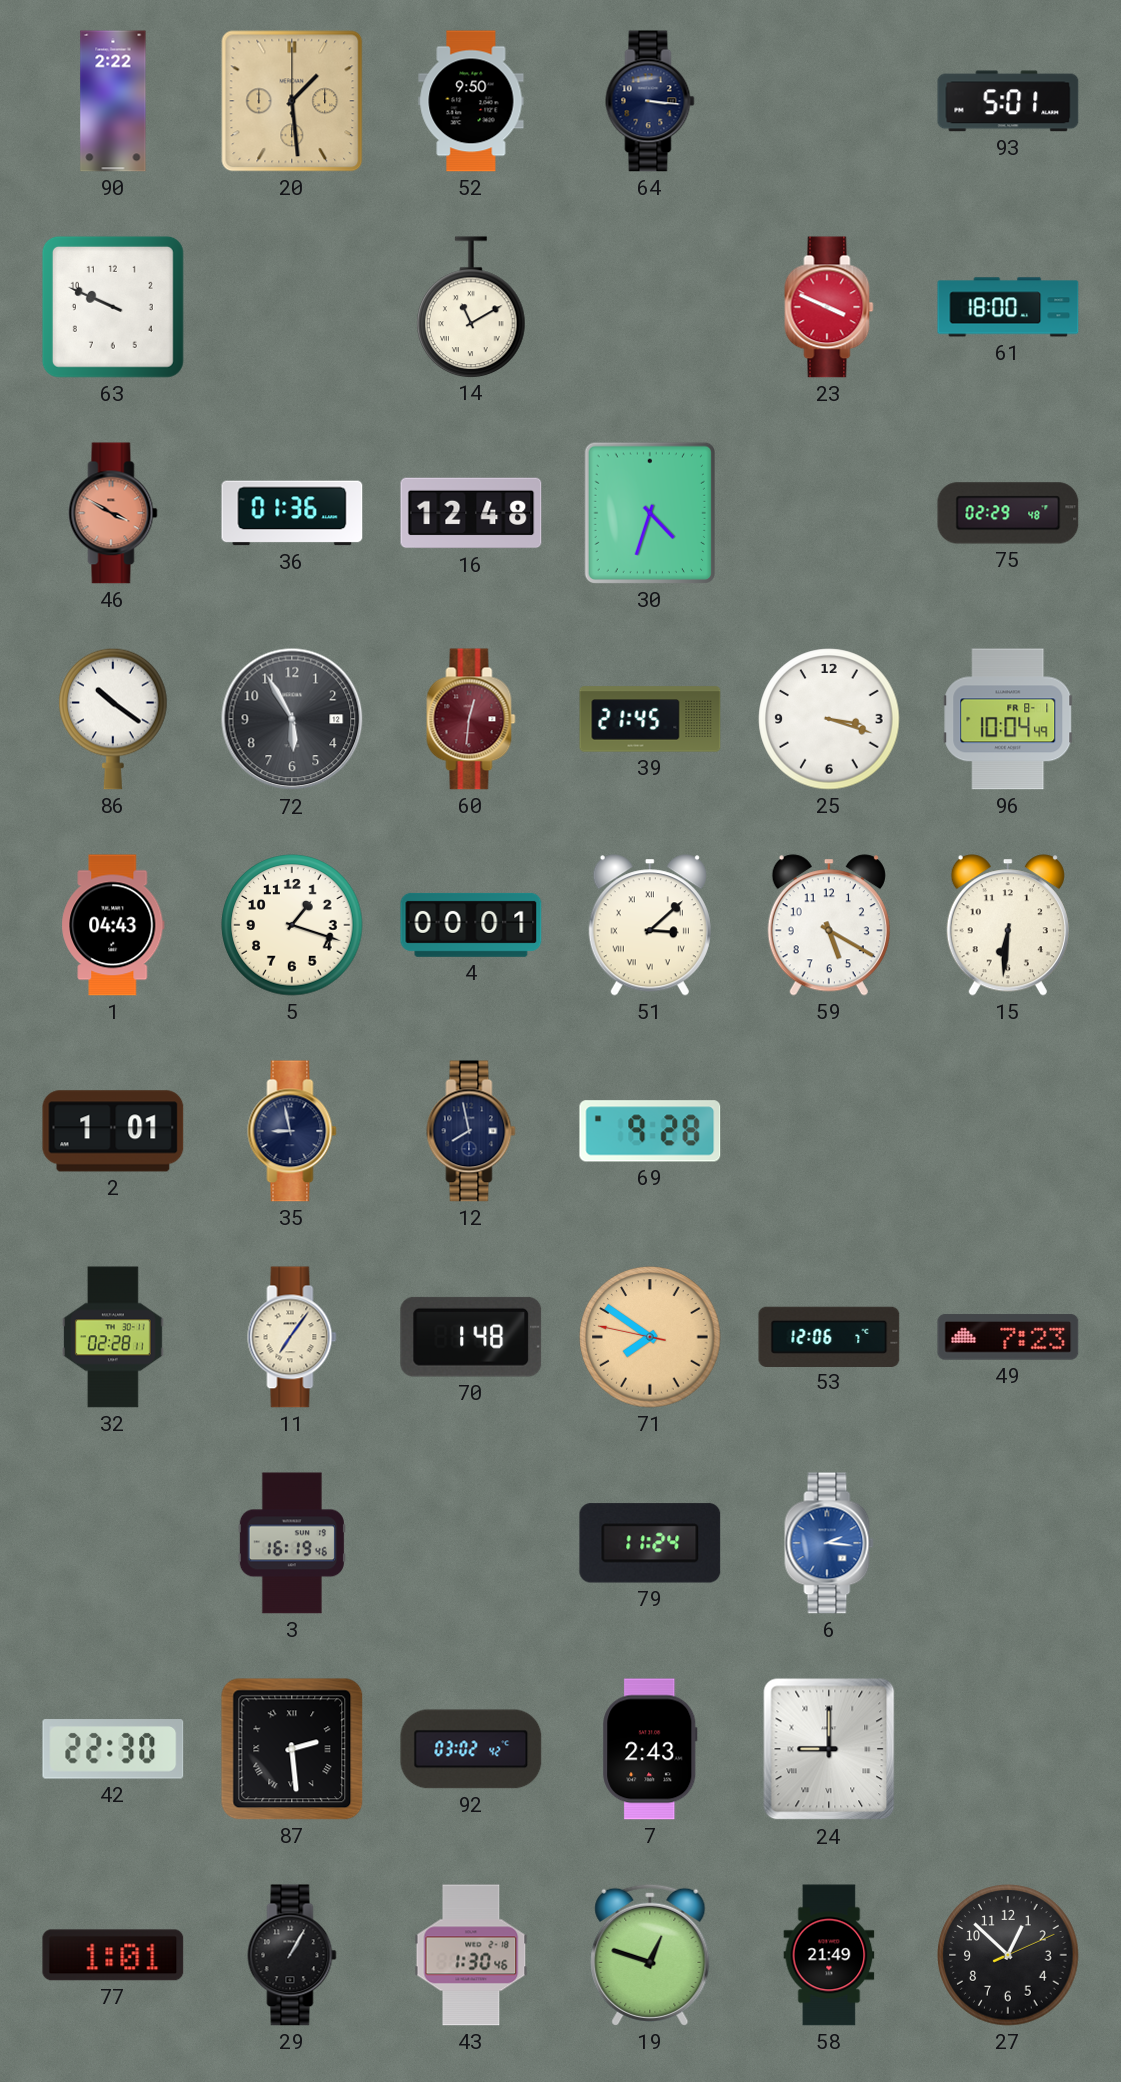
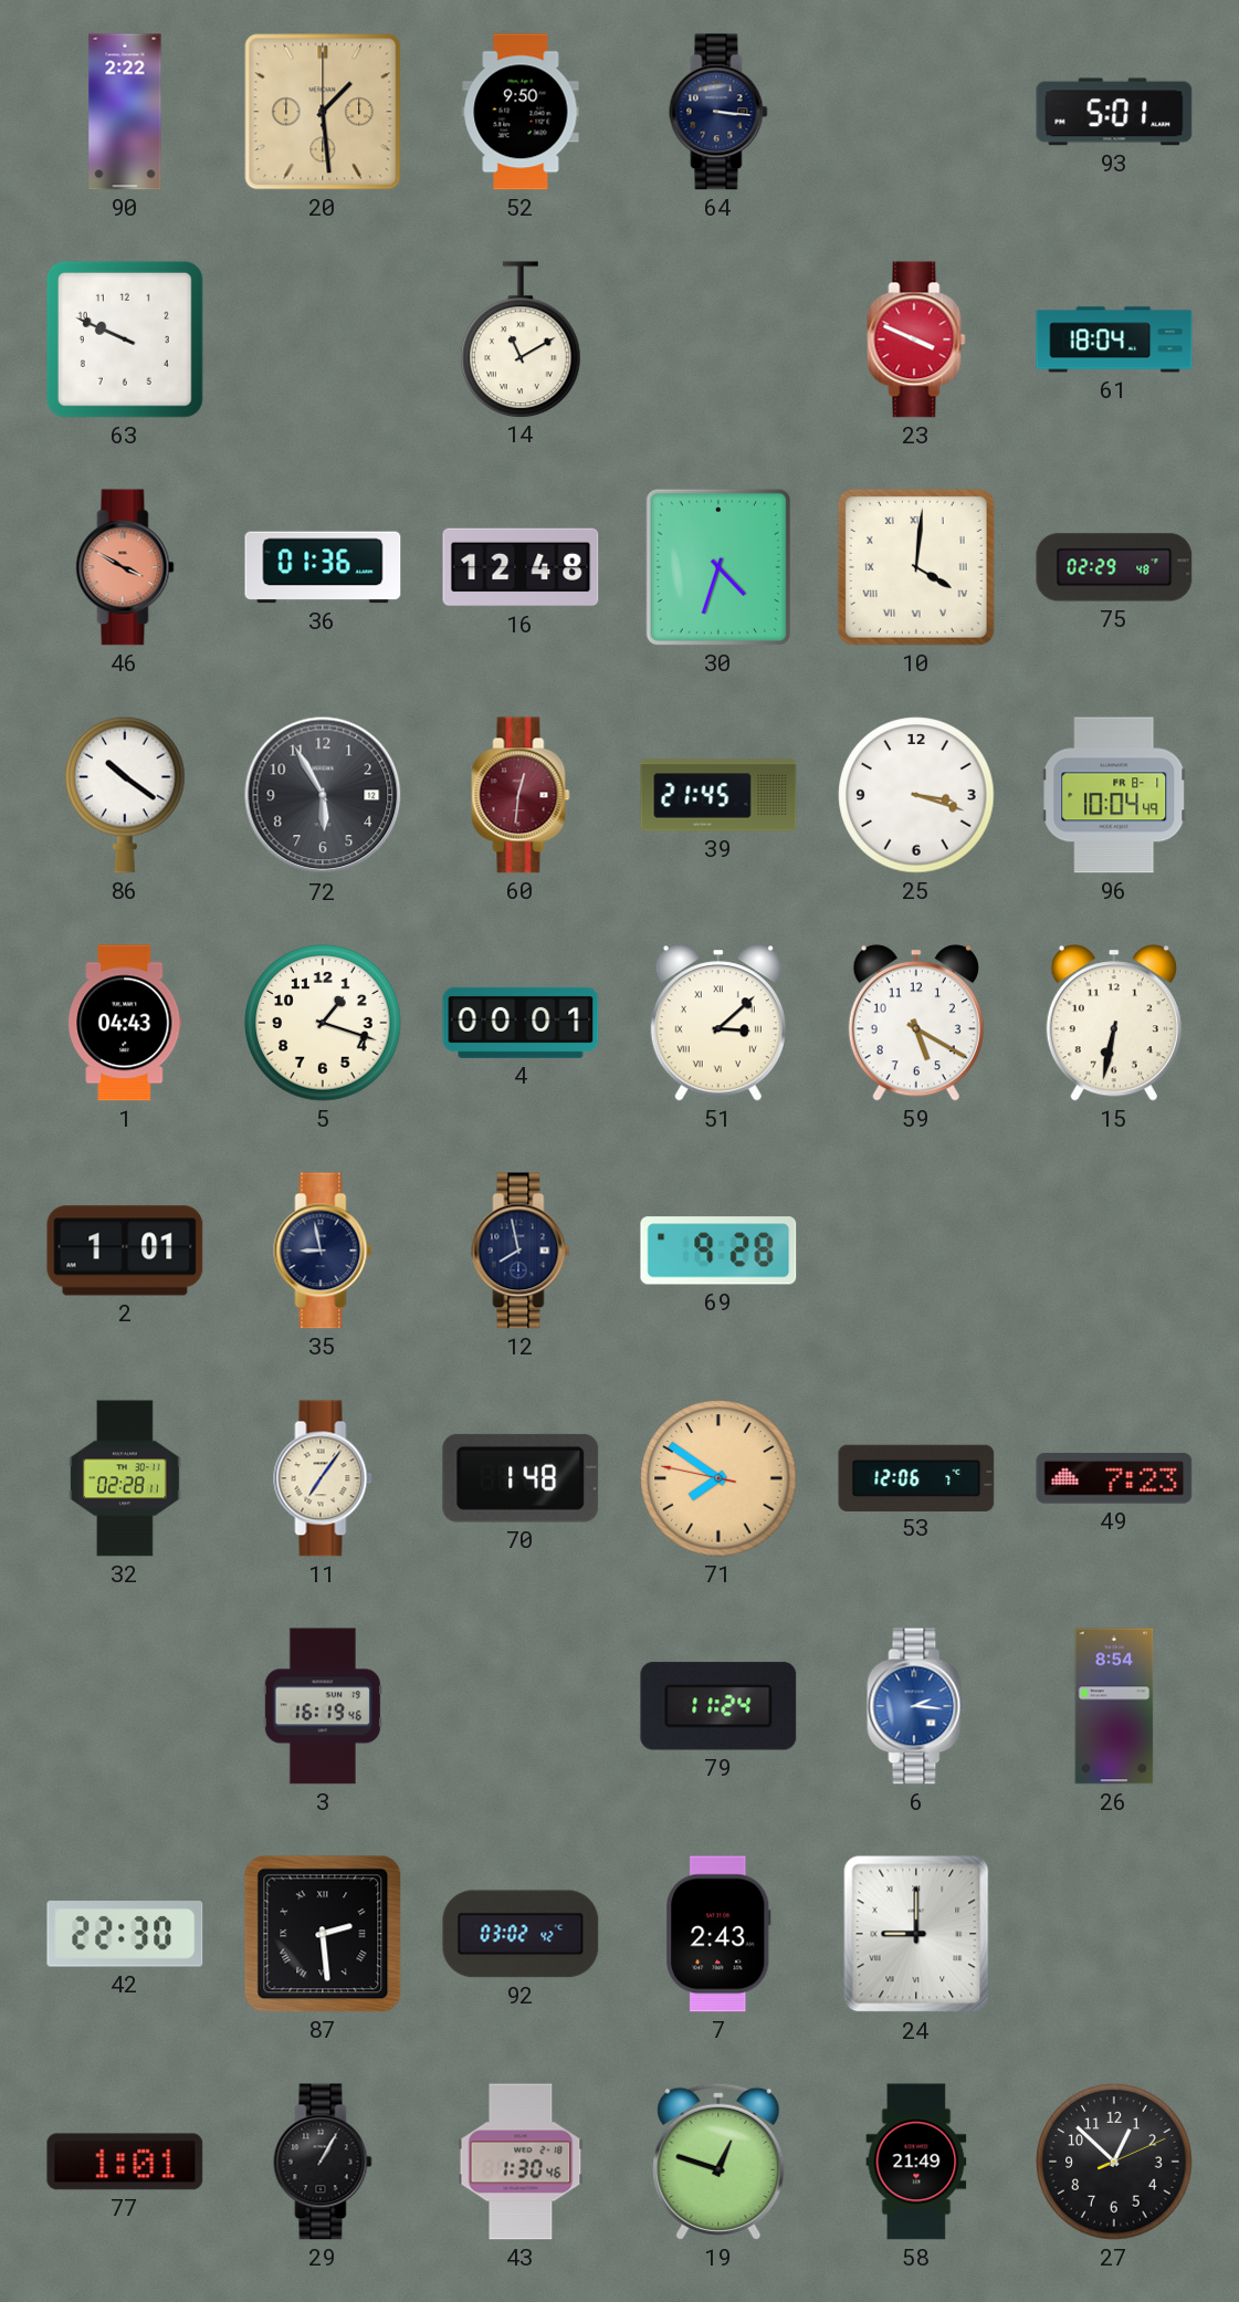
61: 18:00 -> 18:04
10: none -> 4:01
15: 6:31 -> 6:32
26: none -> 8:54
